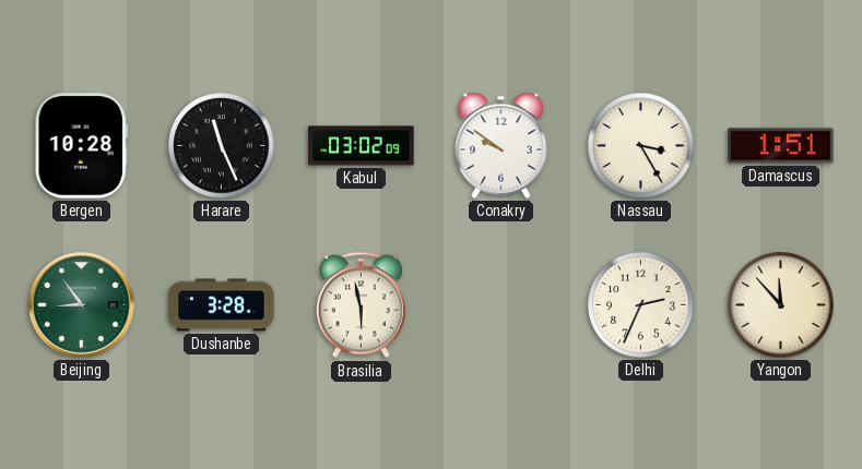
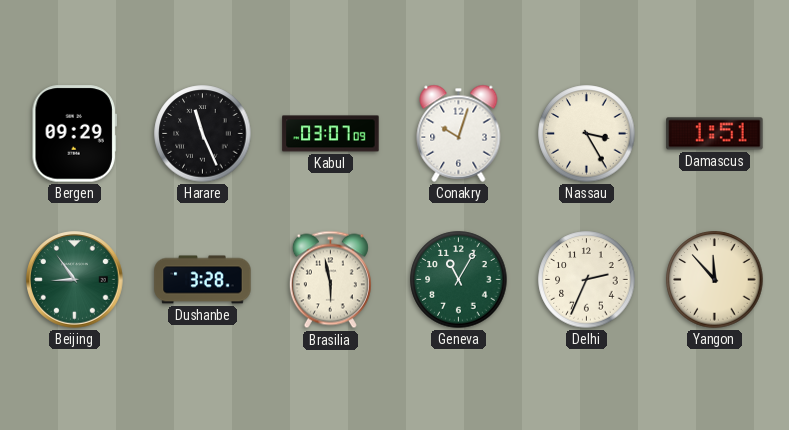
Bergen: 10:28 -> 09:29
Kabul: 03:02 -> 03:07
Conakry: 9:51 -> 10:03
Geneva: none -> 11:05
